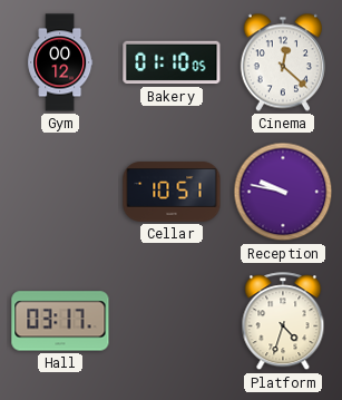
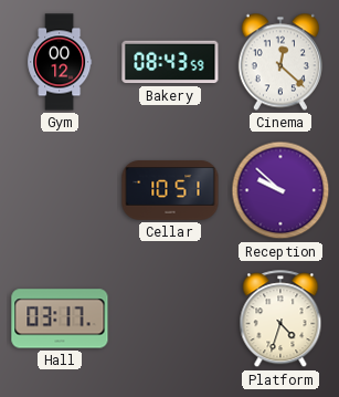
Bakery: 01:10 -> 08:43
Reception: 9:47 -> 9:52
